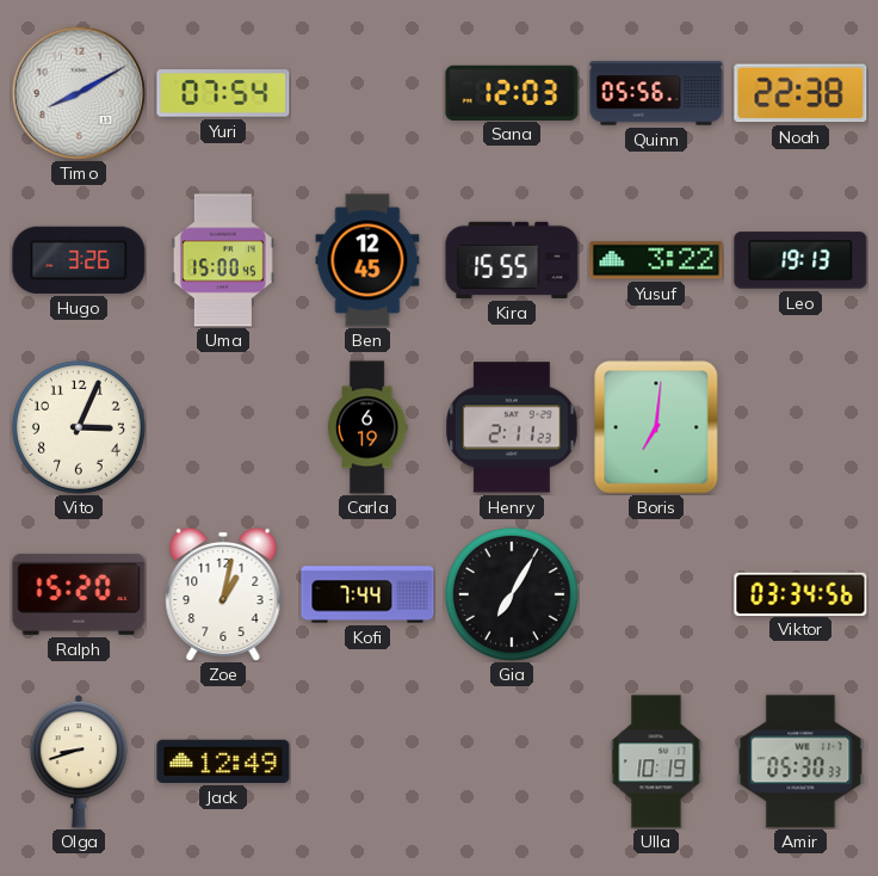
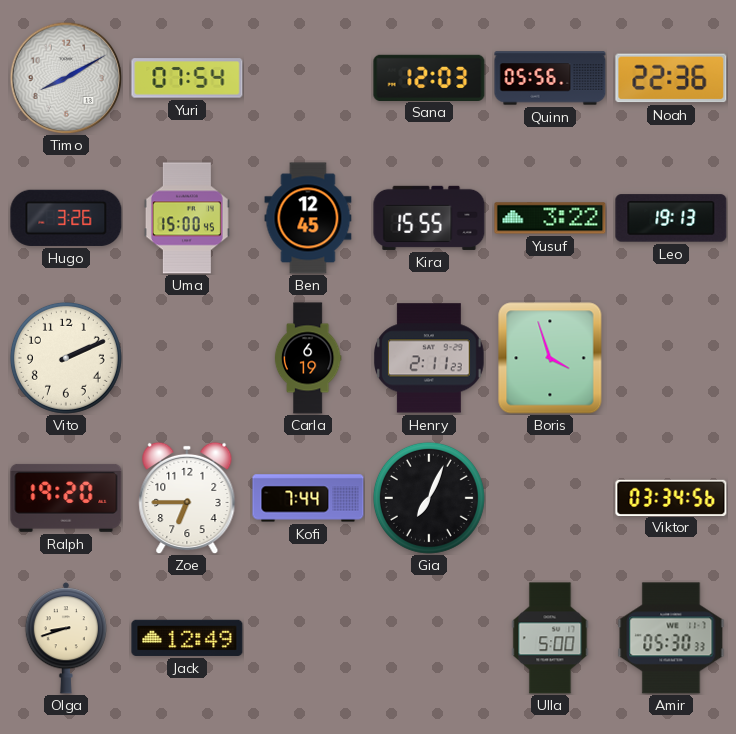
Noah: 22:38 -> 22:36
Vito: 3:04 -> 2:11
Boris: 7:01 -> 3:57
Ralph: 15:20 -> 19:20
Zoe: 1:02 -> 6:45
Gia: 7:05 -> 7:04
Ulla: 10:19 -> 5:00
